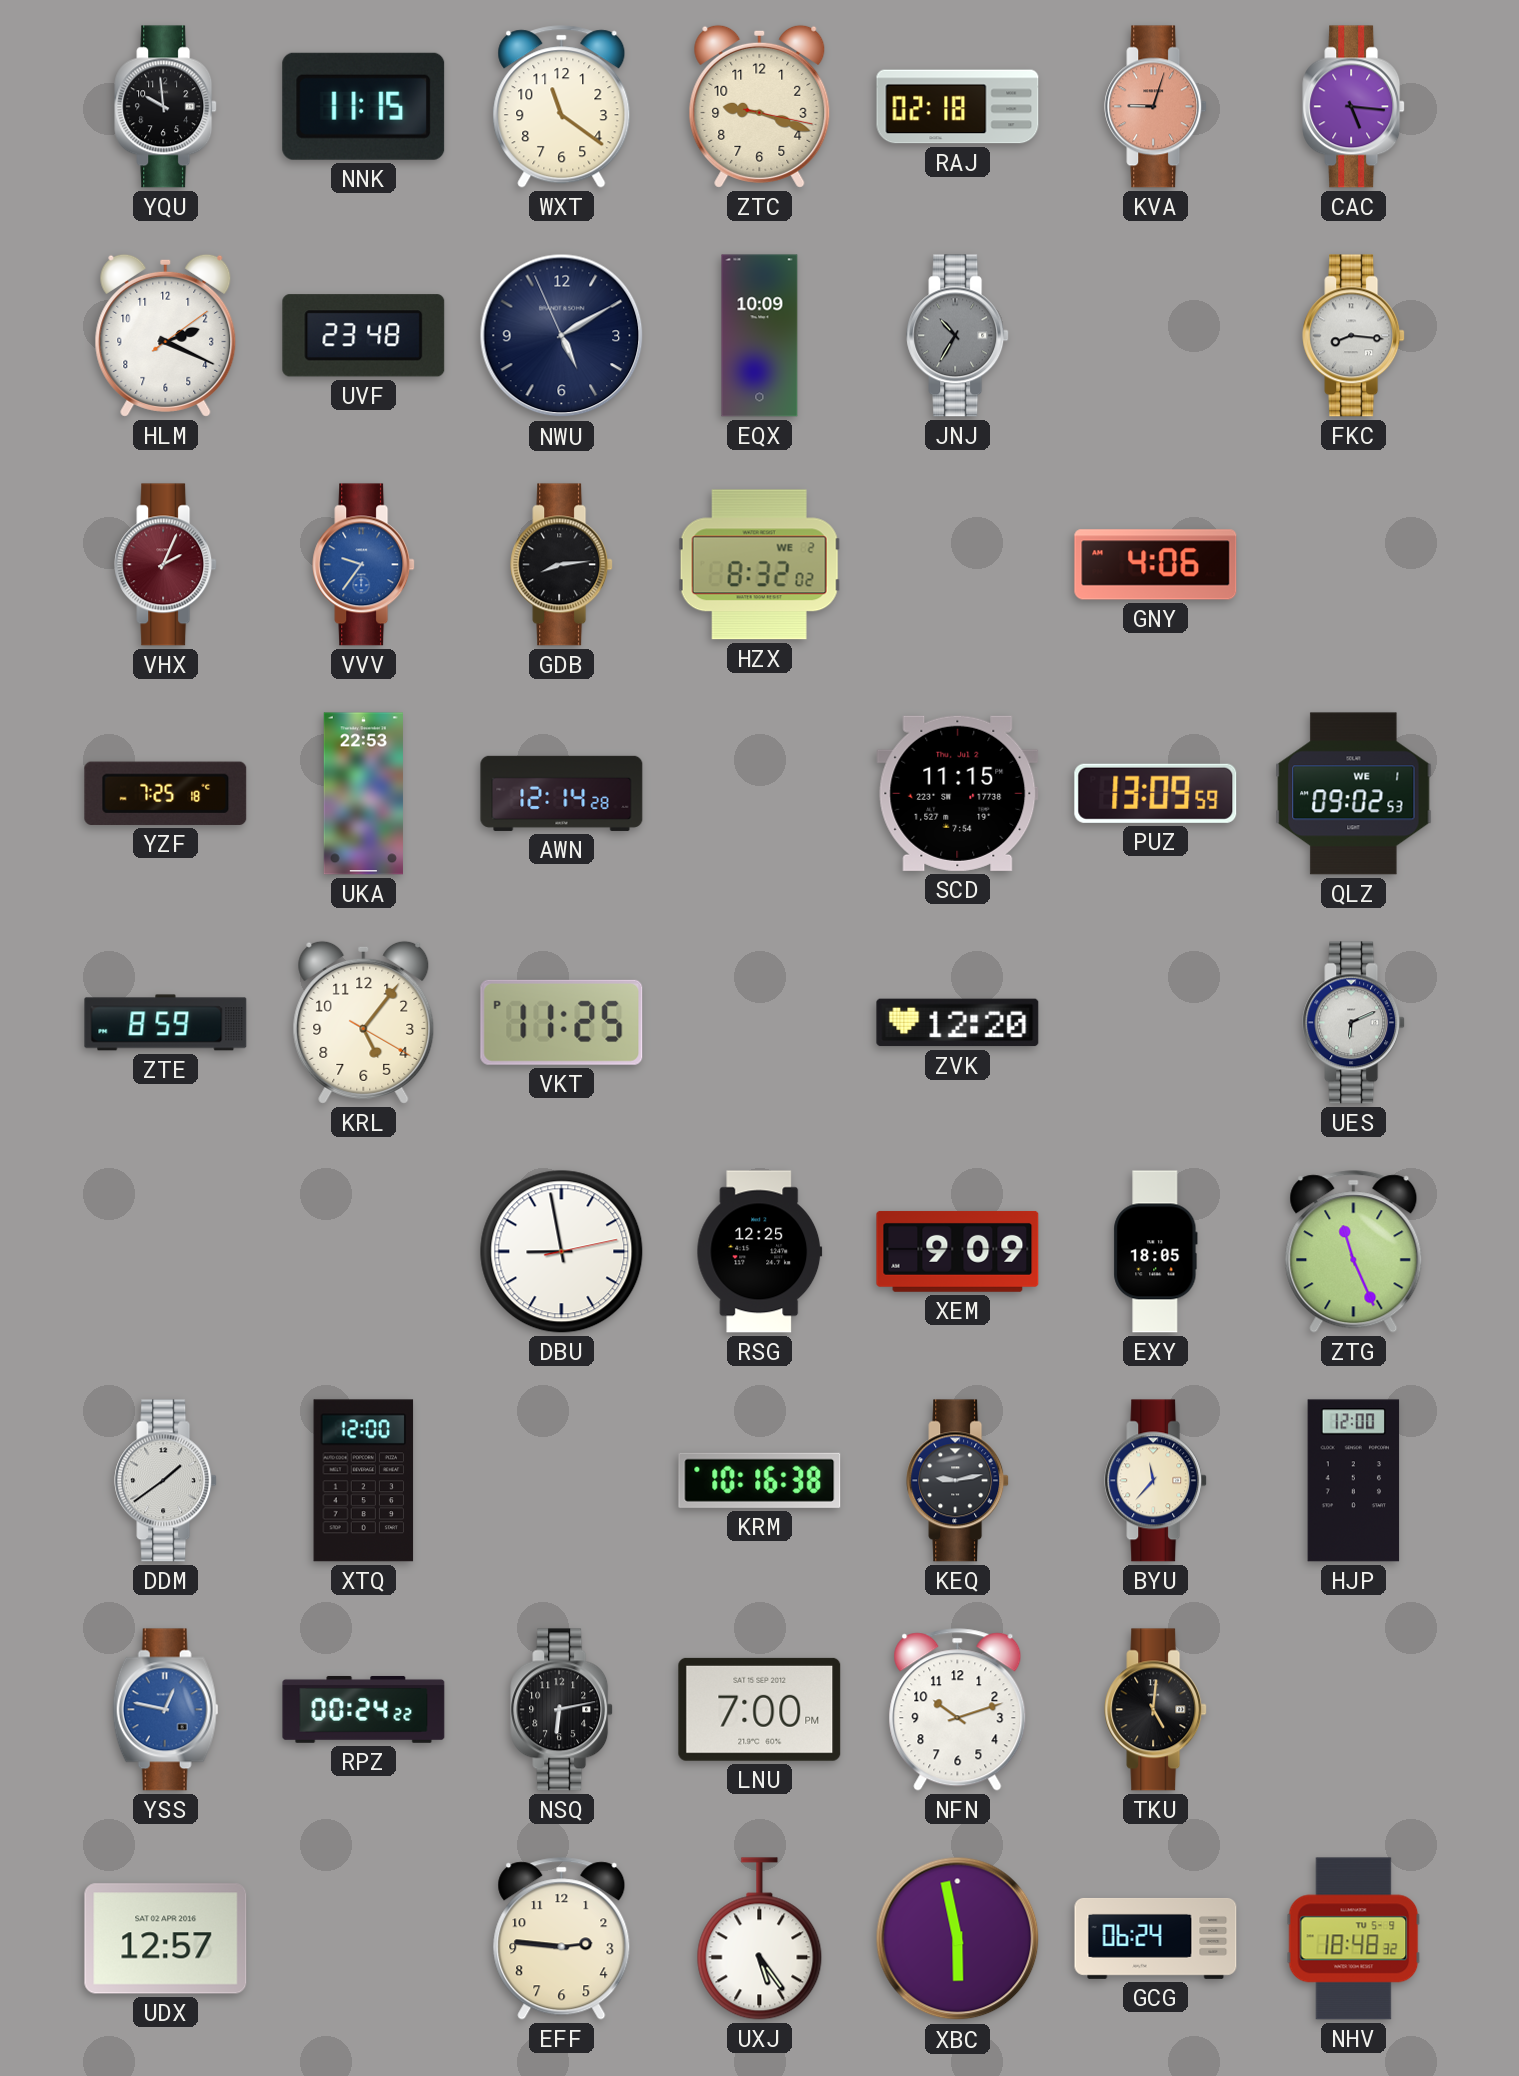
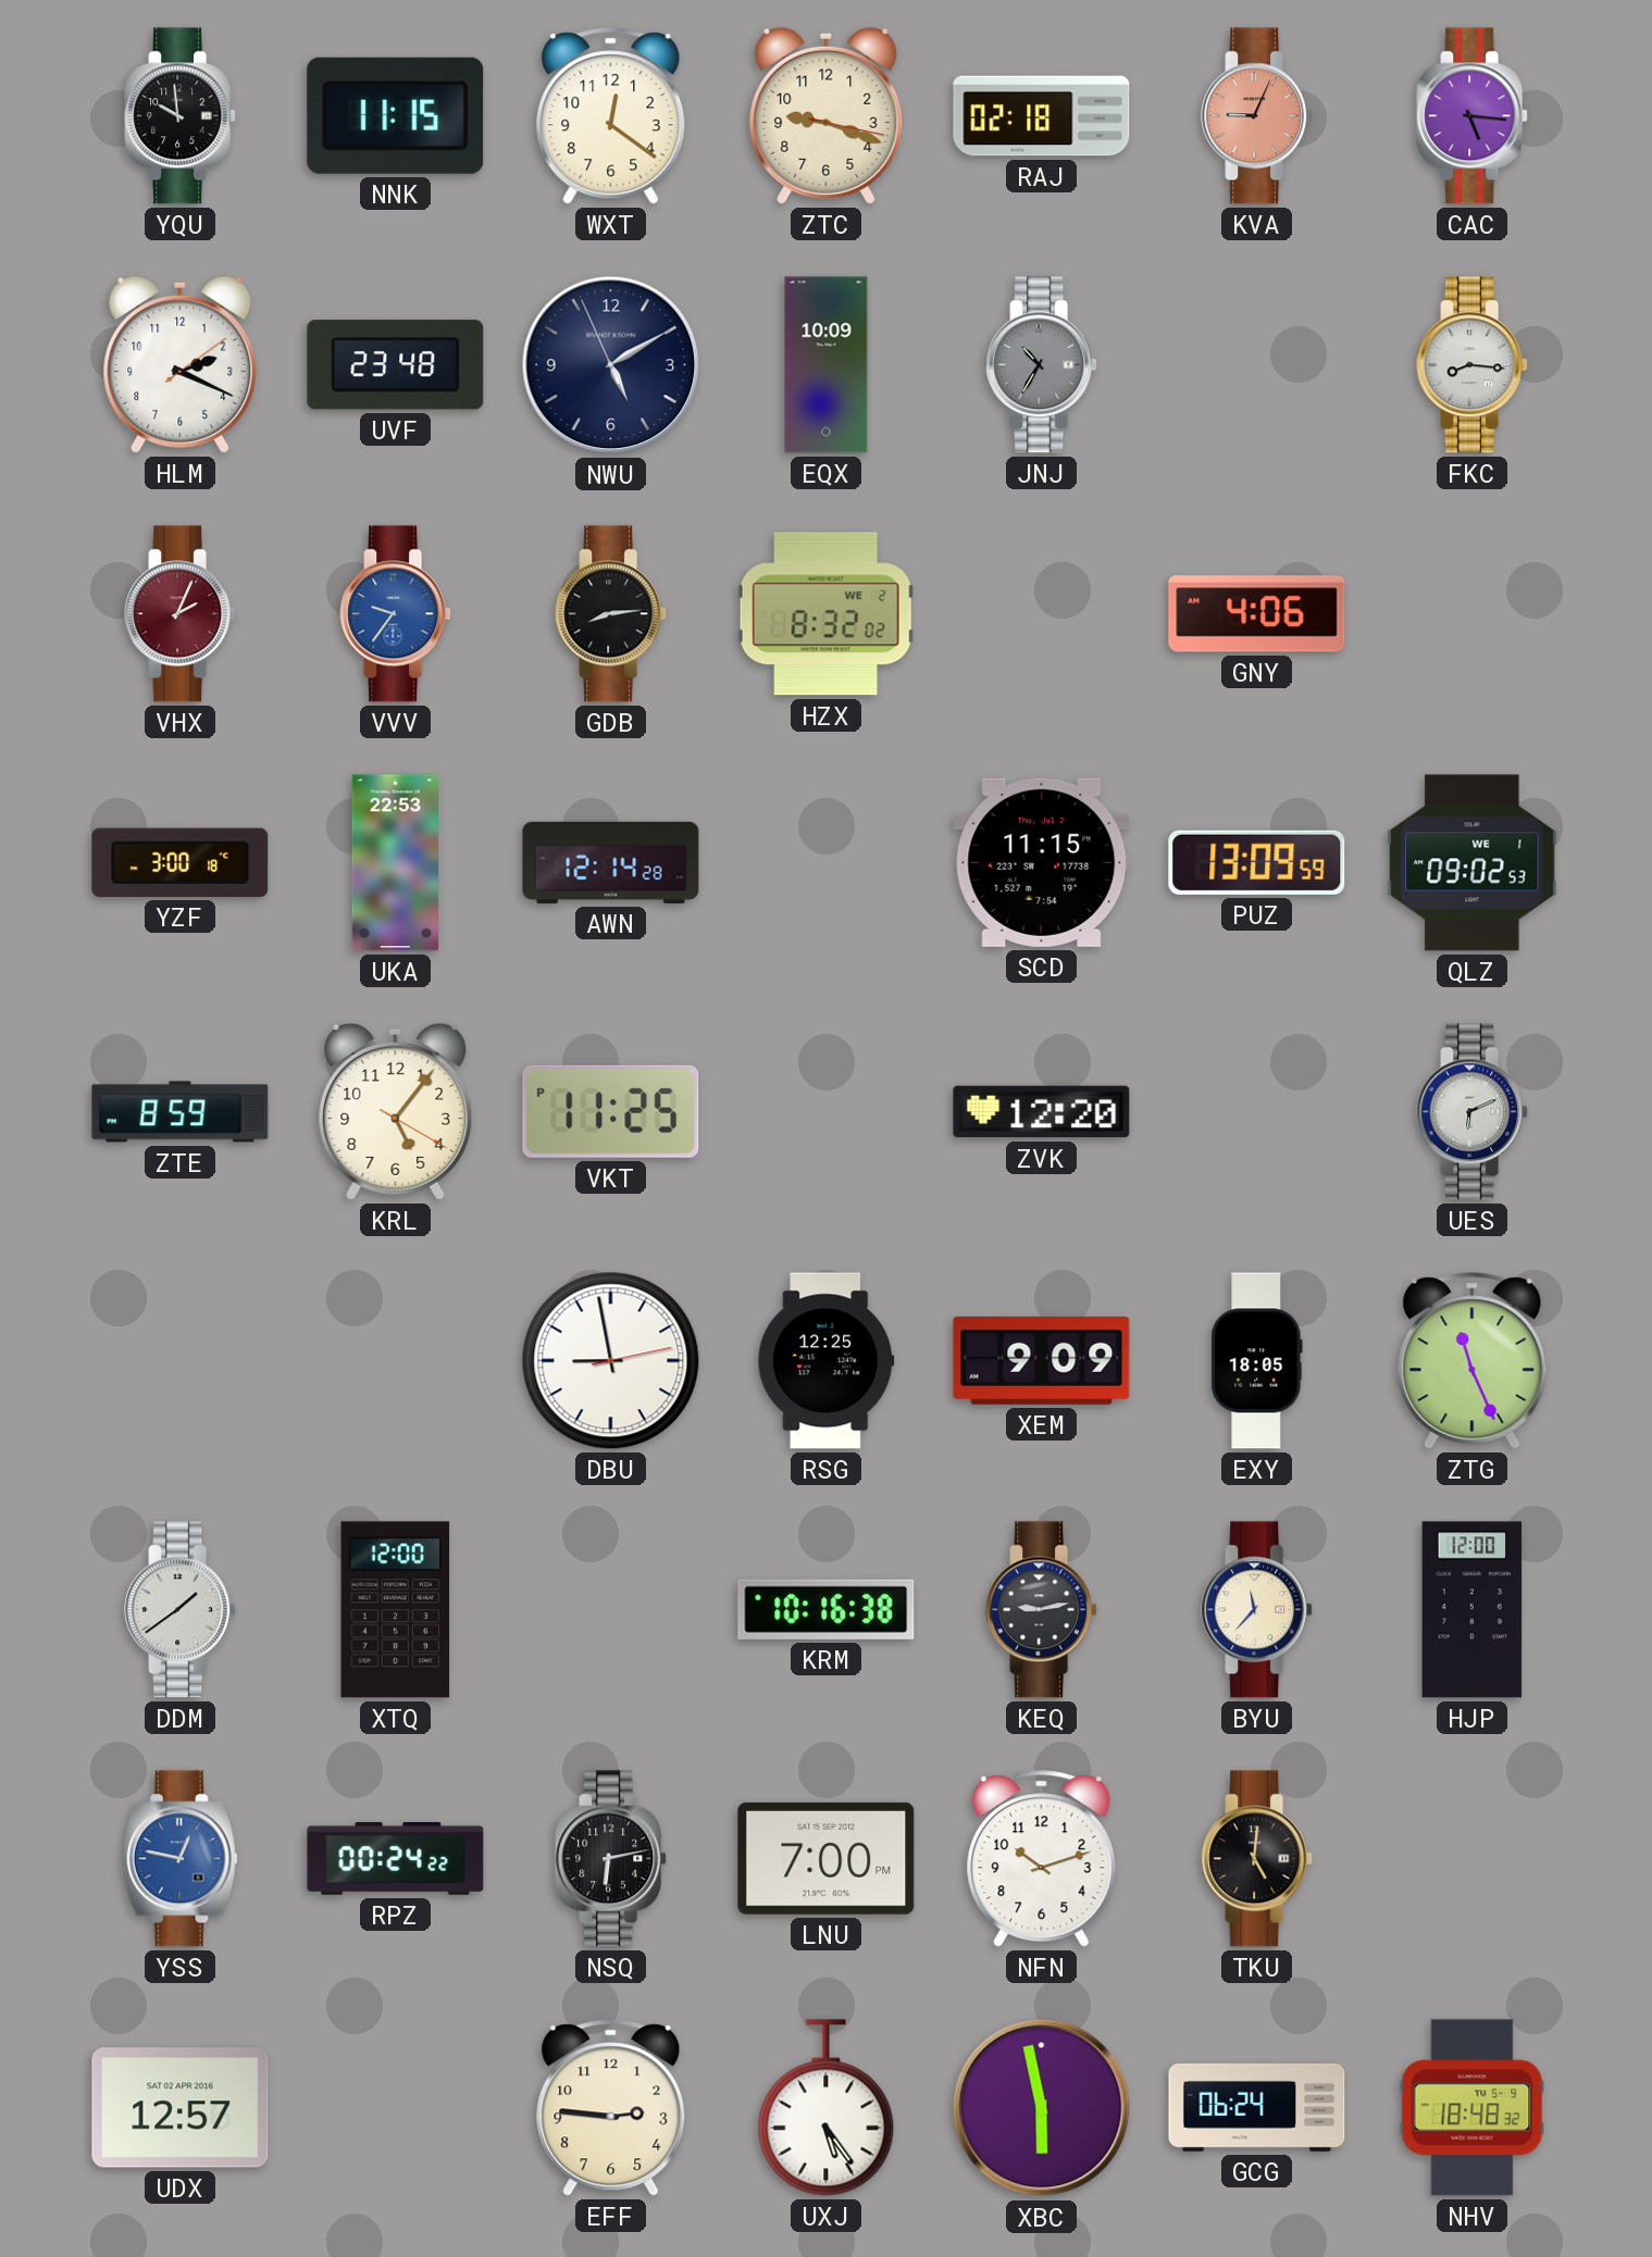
WXT: 11:21 -> 12:21
KVA: 9:03 -> 9:04
YZF: 7:25 -> 3:00
